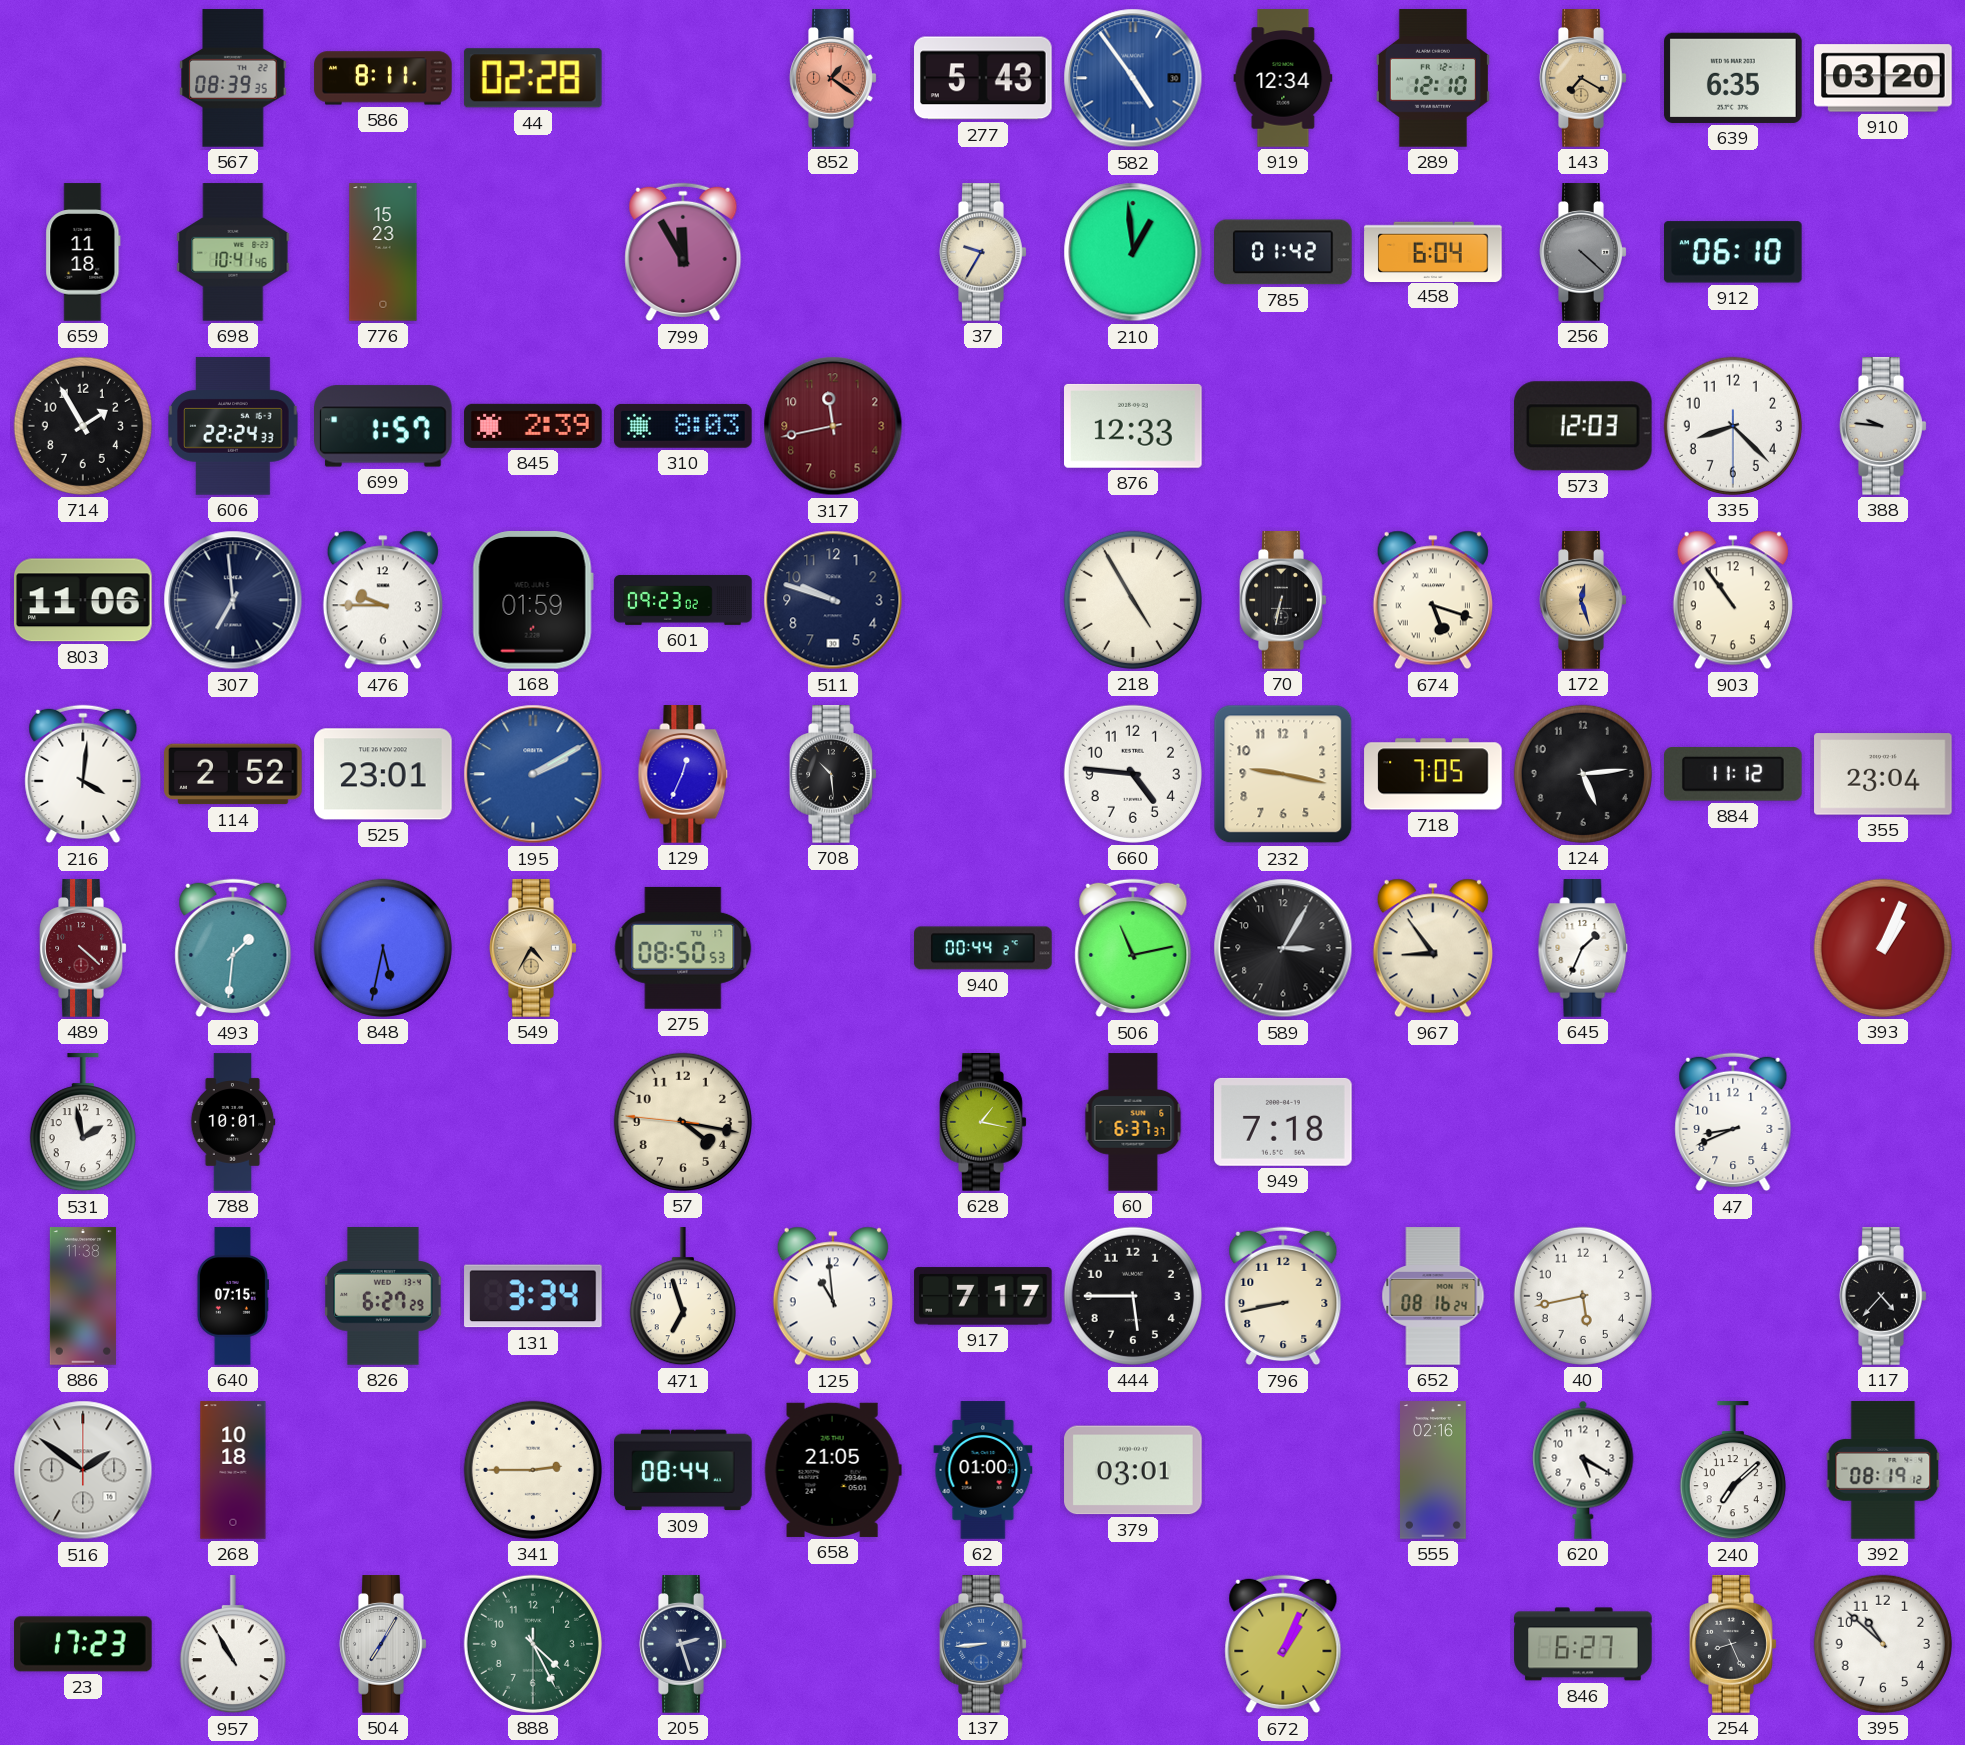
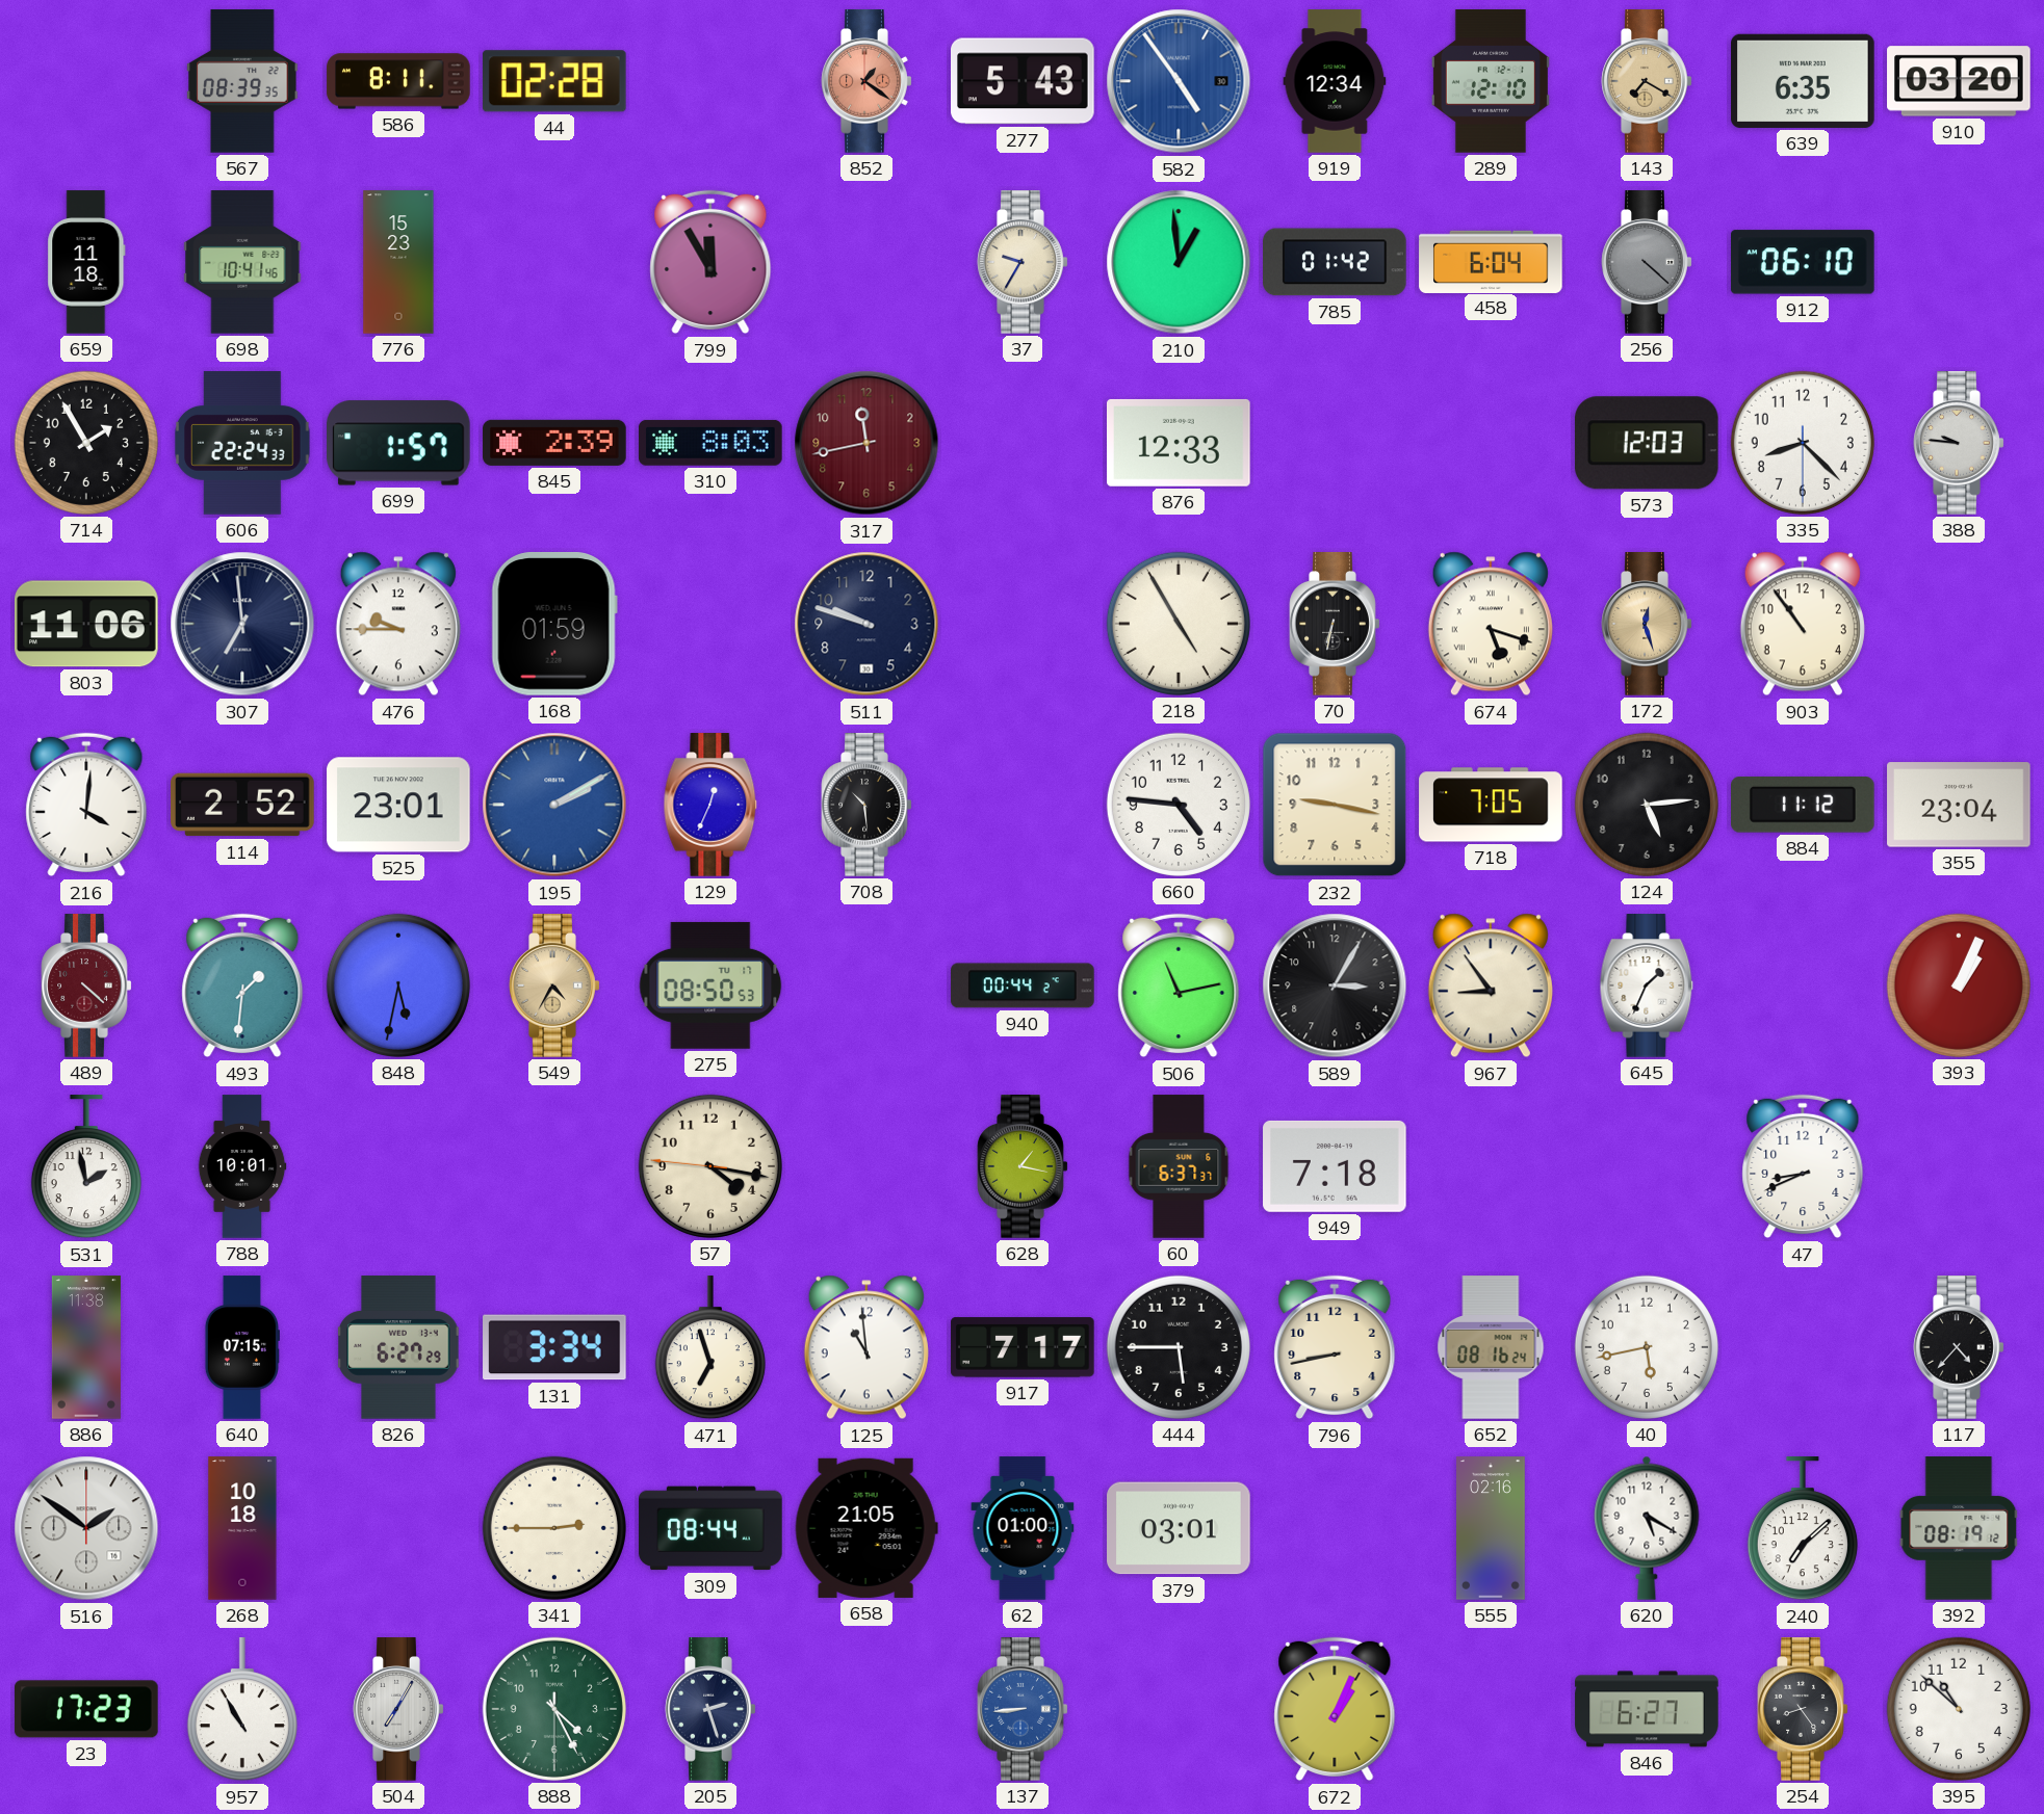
601: 09:23 -> none
254: 8:26 -> 8:24
